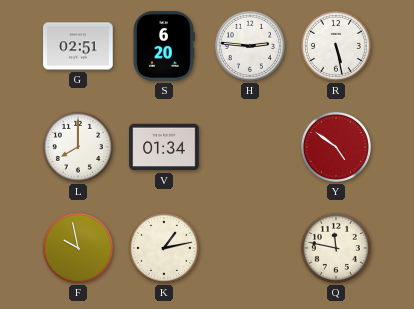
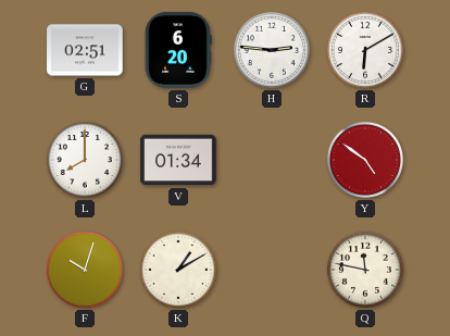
R: 5:28 -> 6:10
F: 9:58 -> 10:03
K: 1:13 -> 1:10
